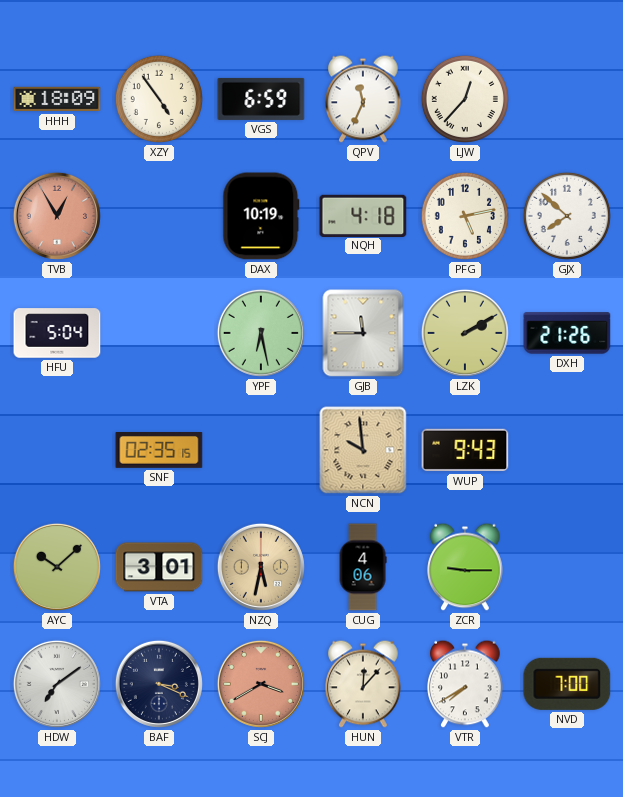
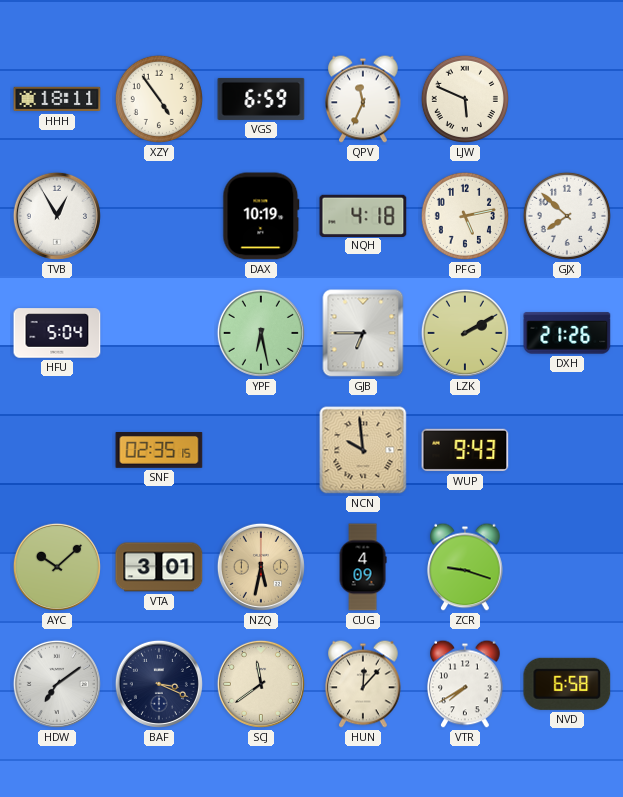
HHH: 18:09 -> 18:11
LJW: 12:37 -> 5:49
TVB dial: salmon -> white
GJB: 11:45 -> 6:45
CUG: 4:06 -> 4:09
ZCR: 9:15 -> 9:18
SCJ: 3:40 -> 11:39
SCJ dial: salmon -> cream
NVD: 7:00 -> 6:58
